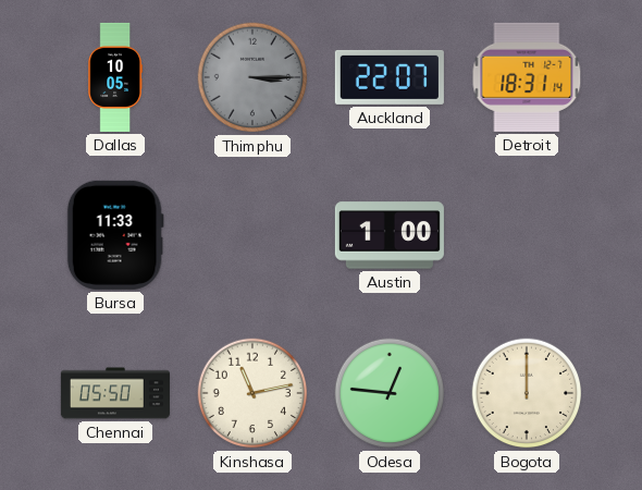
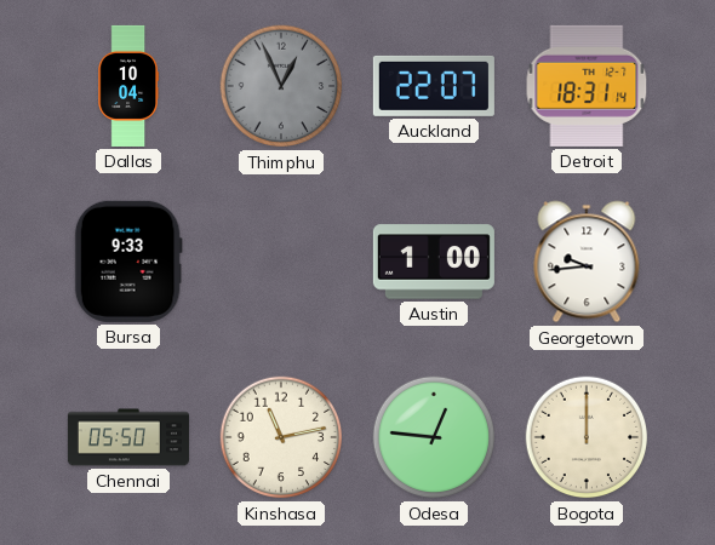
Dallas: 10:05 -> 10:04
Thimphu: 3:15 -> 12:56
Bursa: 11:33 -> 9:33
Georgetown: none -> 9:44
